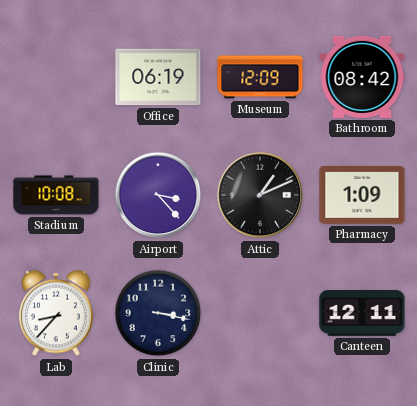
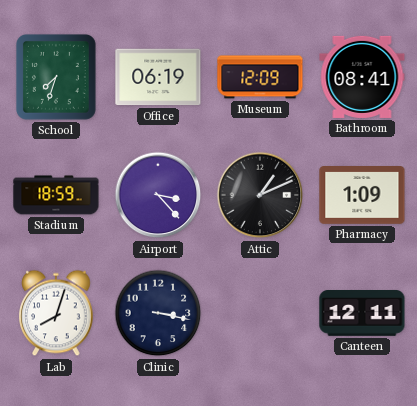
School: none -> 7:33
Bathroom: 08:42 -> 08:41
Stadium: 10:08 -> 18:59
Lab: 8:37 -> 8:03
